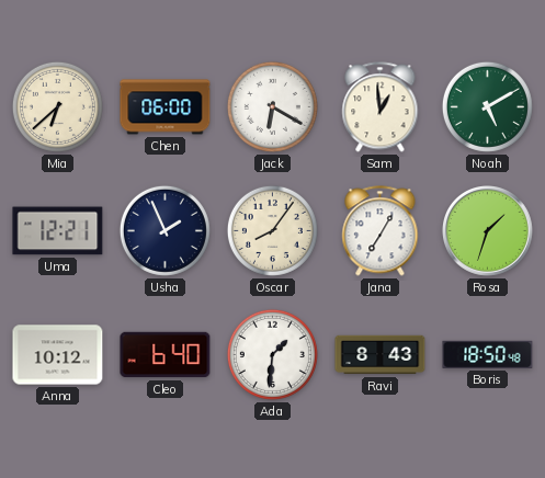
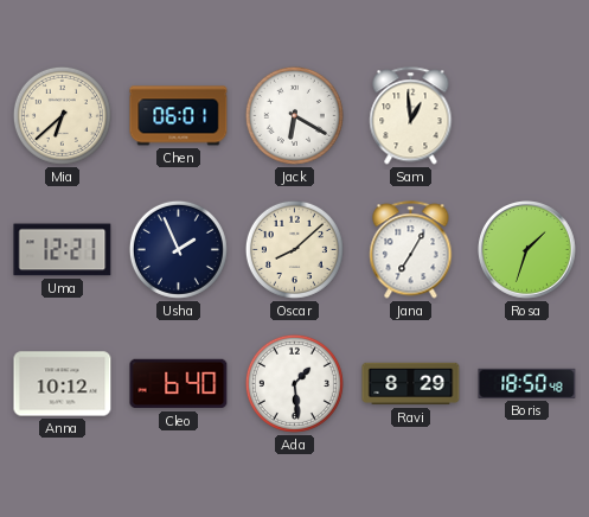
Chen: 06:00 -> 06:01
Noah: 5:10 -> none
Oscar: 8:06 -> 8:08
Ada: 1:31 -> 1:29
Ravi: 8:43 -> 8:29
